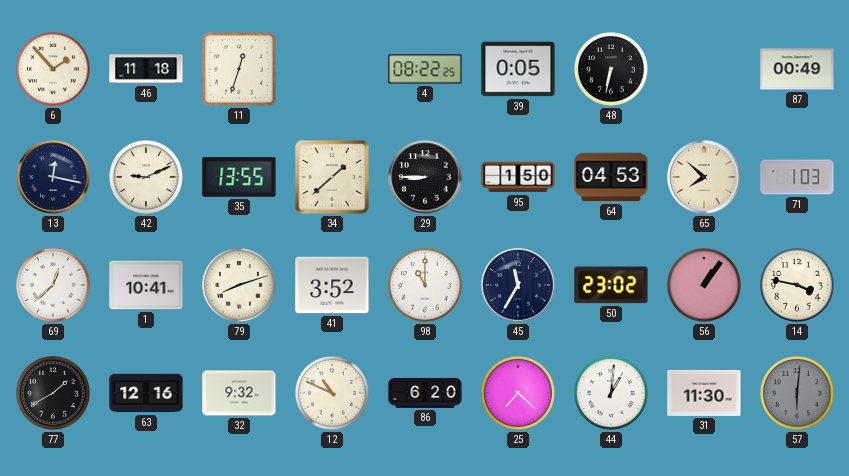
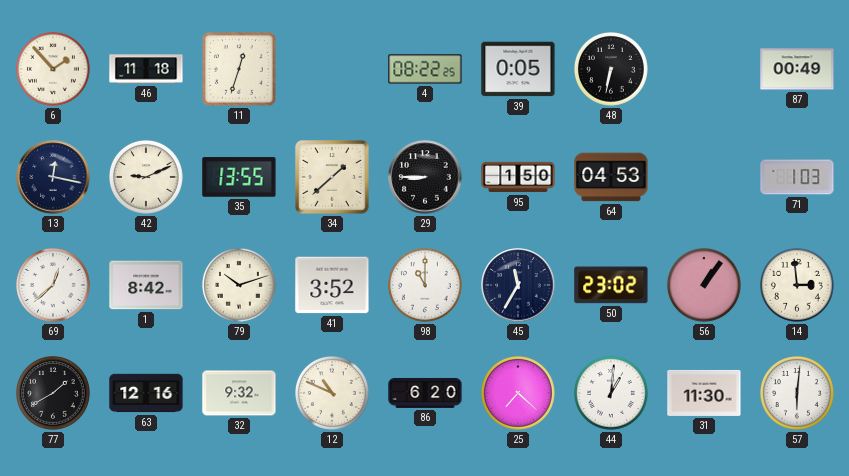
65: 7:52 -> none
1: 10:41 -> 8:42
79: 8:12 -> 10:12
14: 3:47 -> 2:59
57 dial: grey -> white
